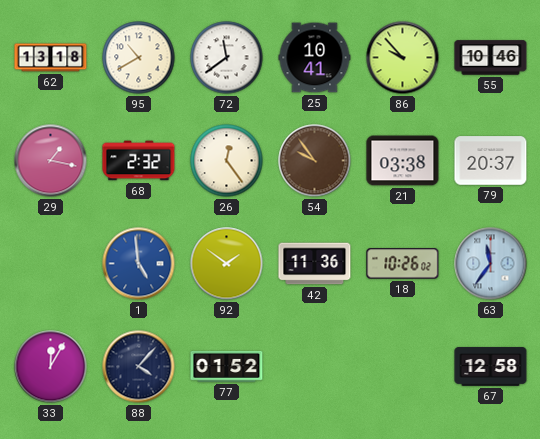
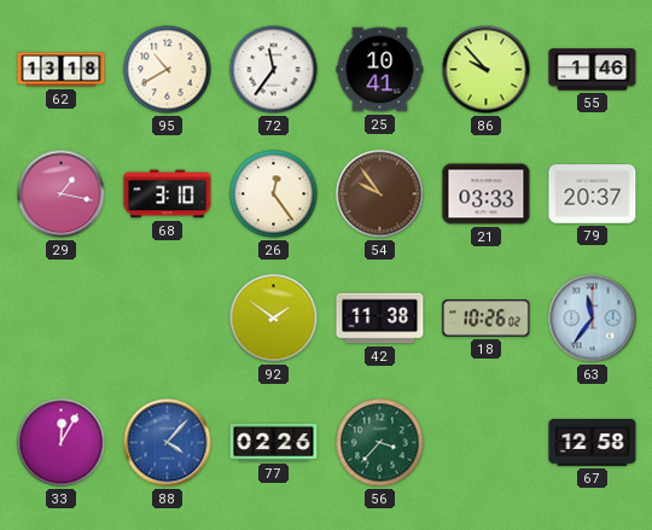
72: 11:39 -> 11:36
55: 10:46 -> 1:46
68: 2:32 -> 3:10
21: 03:38 -> 03:33
1: 4:59 -> none
42: 11:36 -> 11:38
88 dial: navy -> blue
77: 01:52 -> 02:26
56: none -> 3:37
